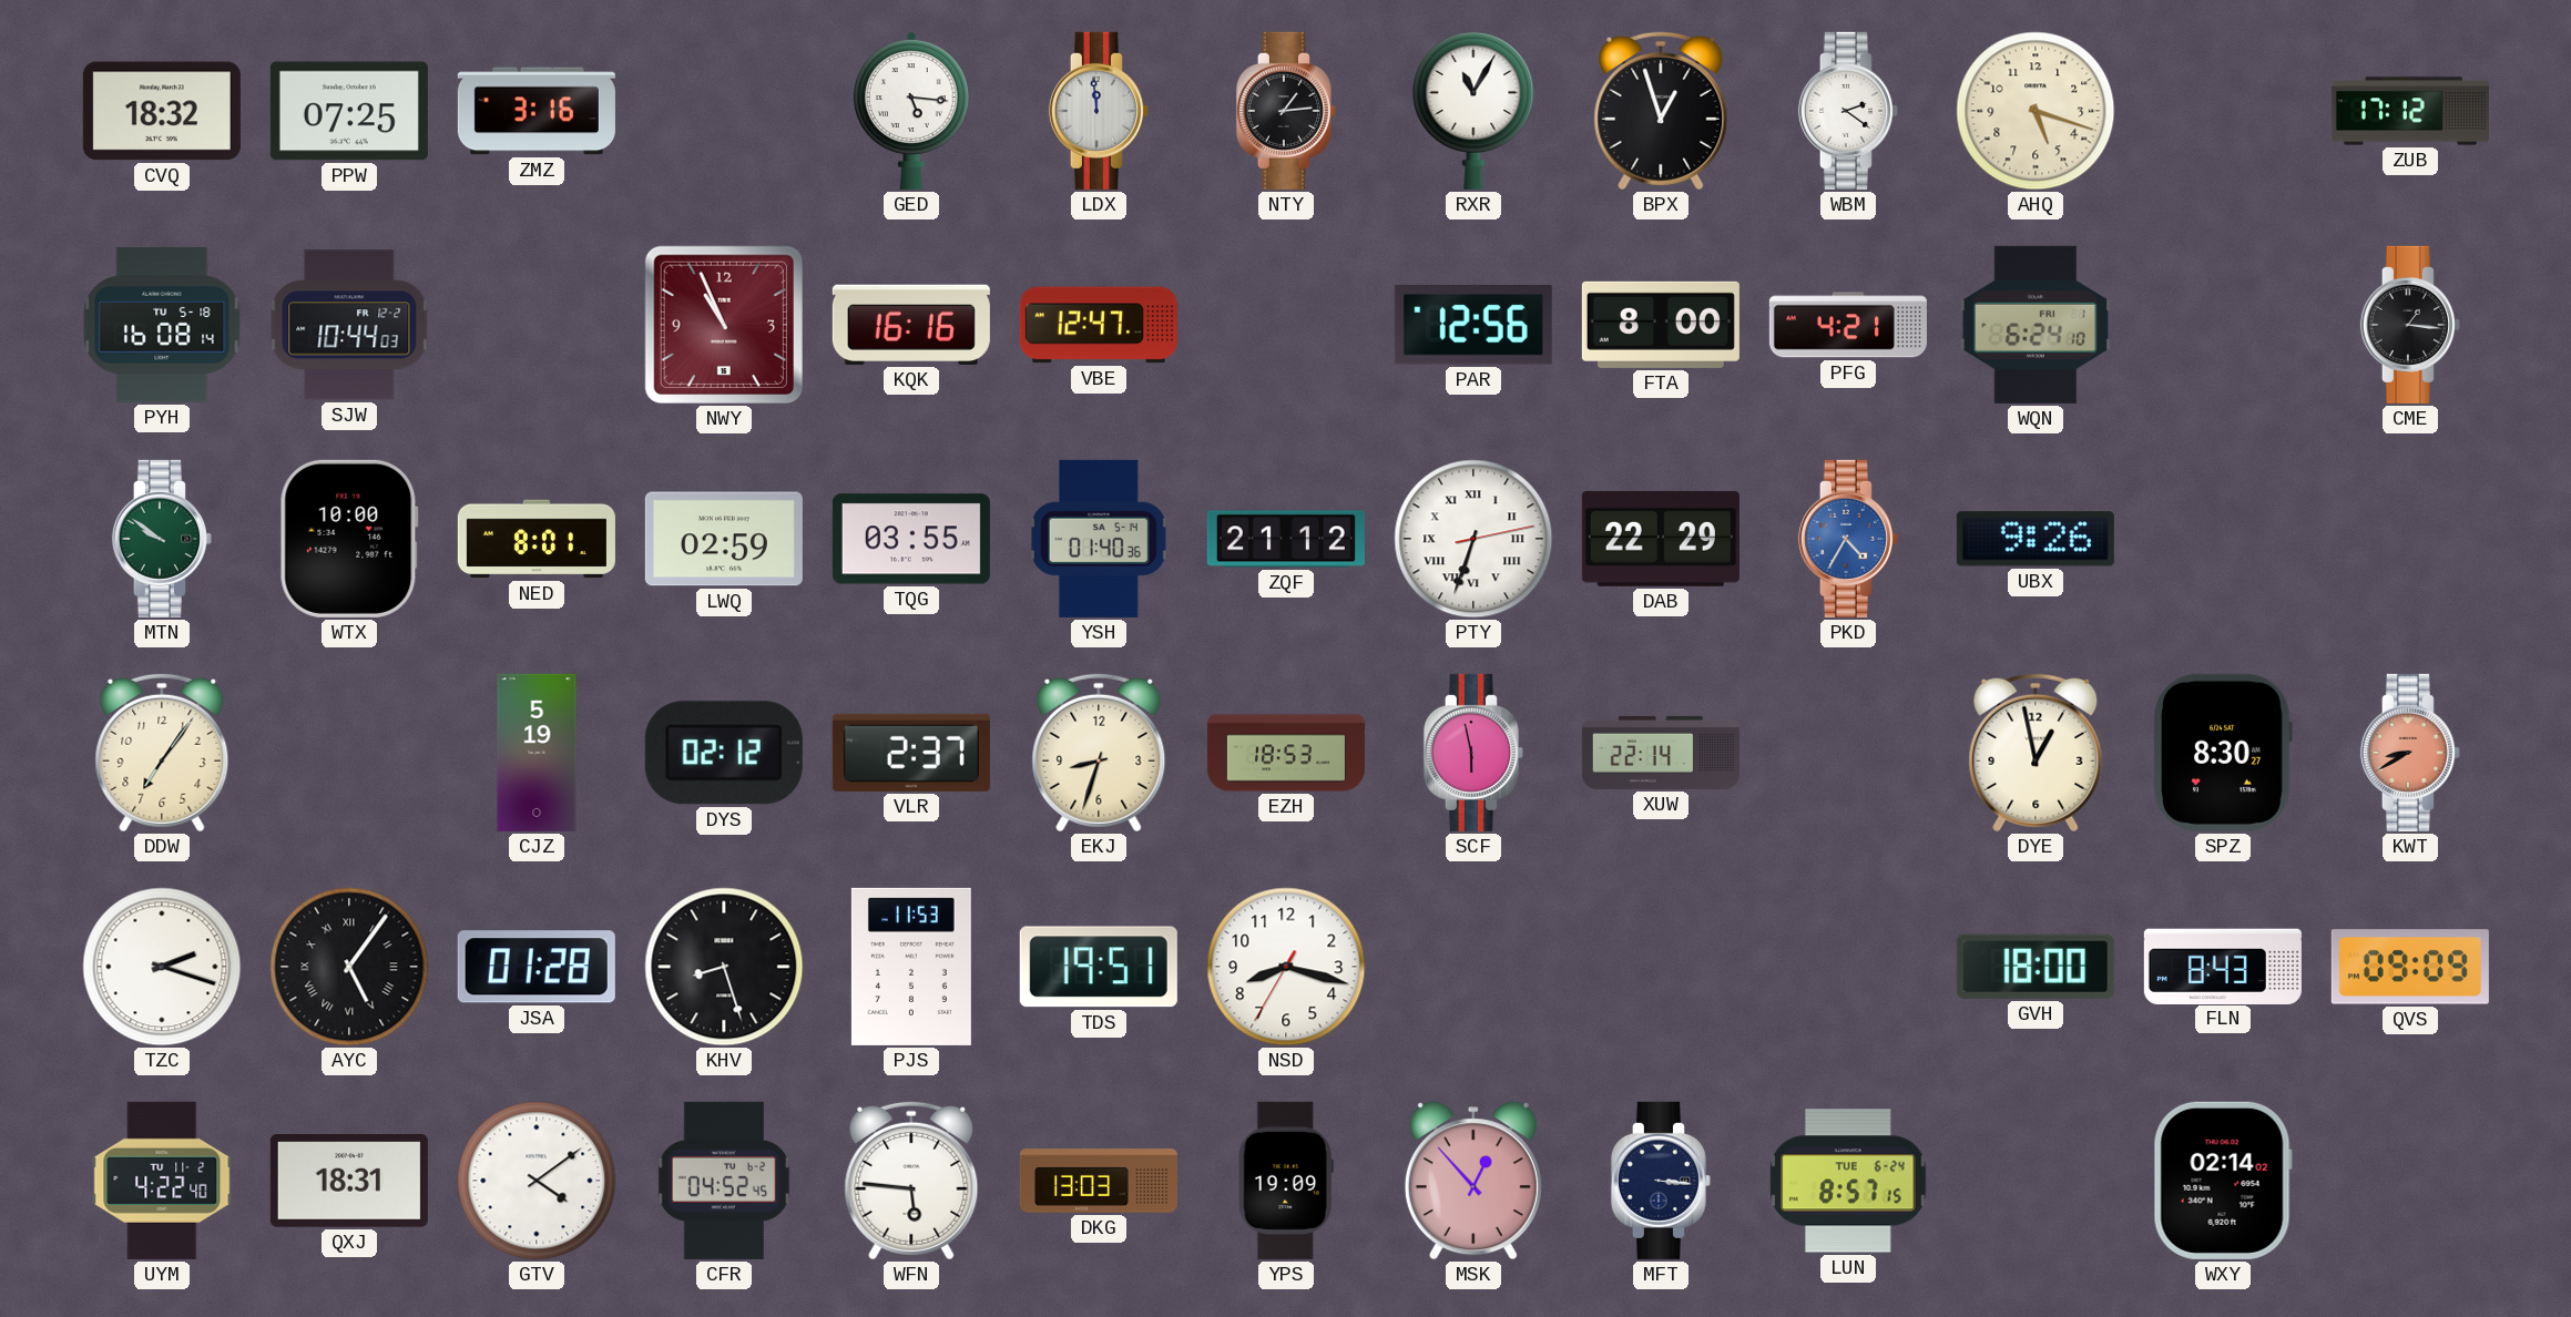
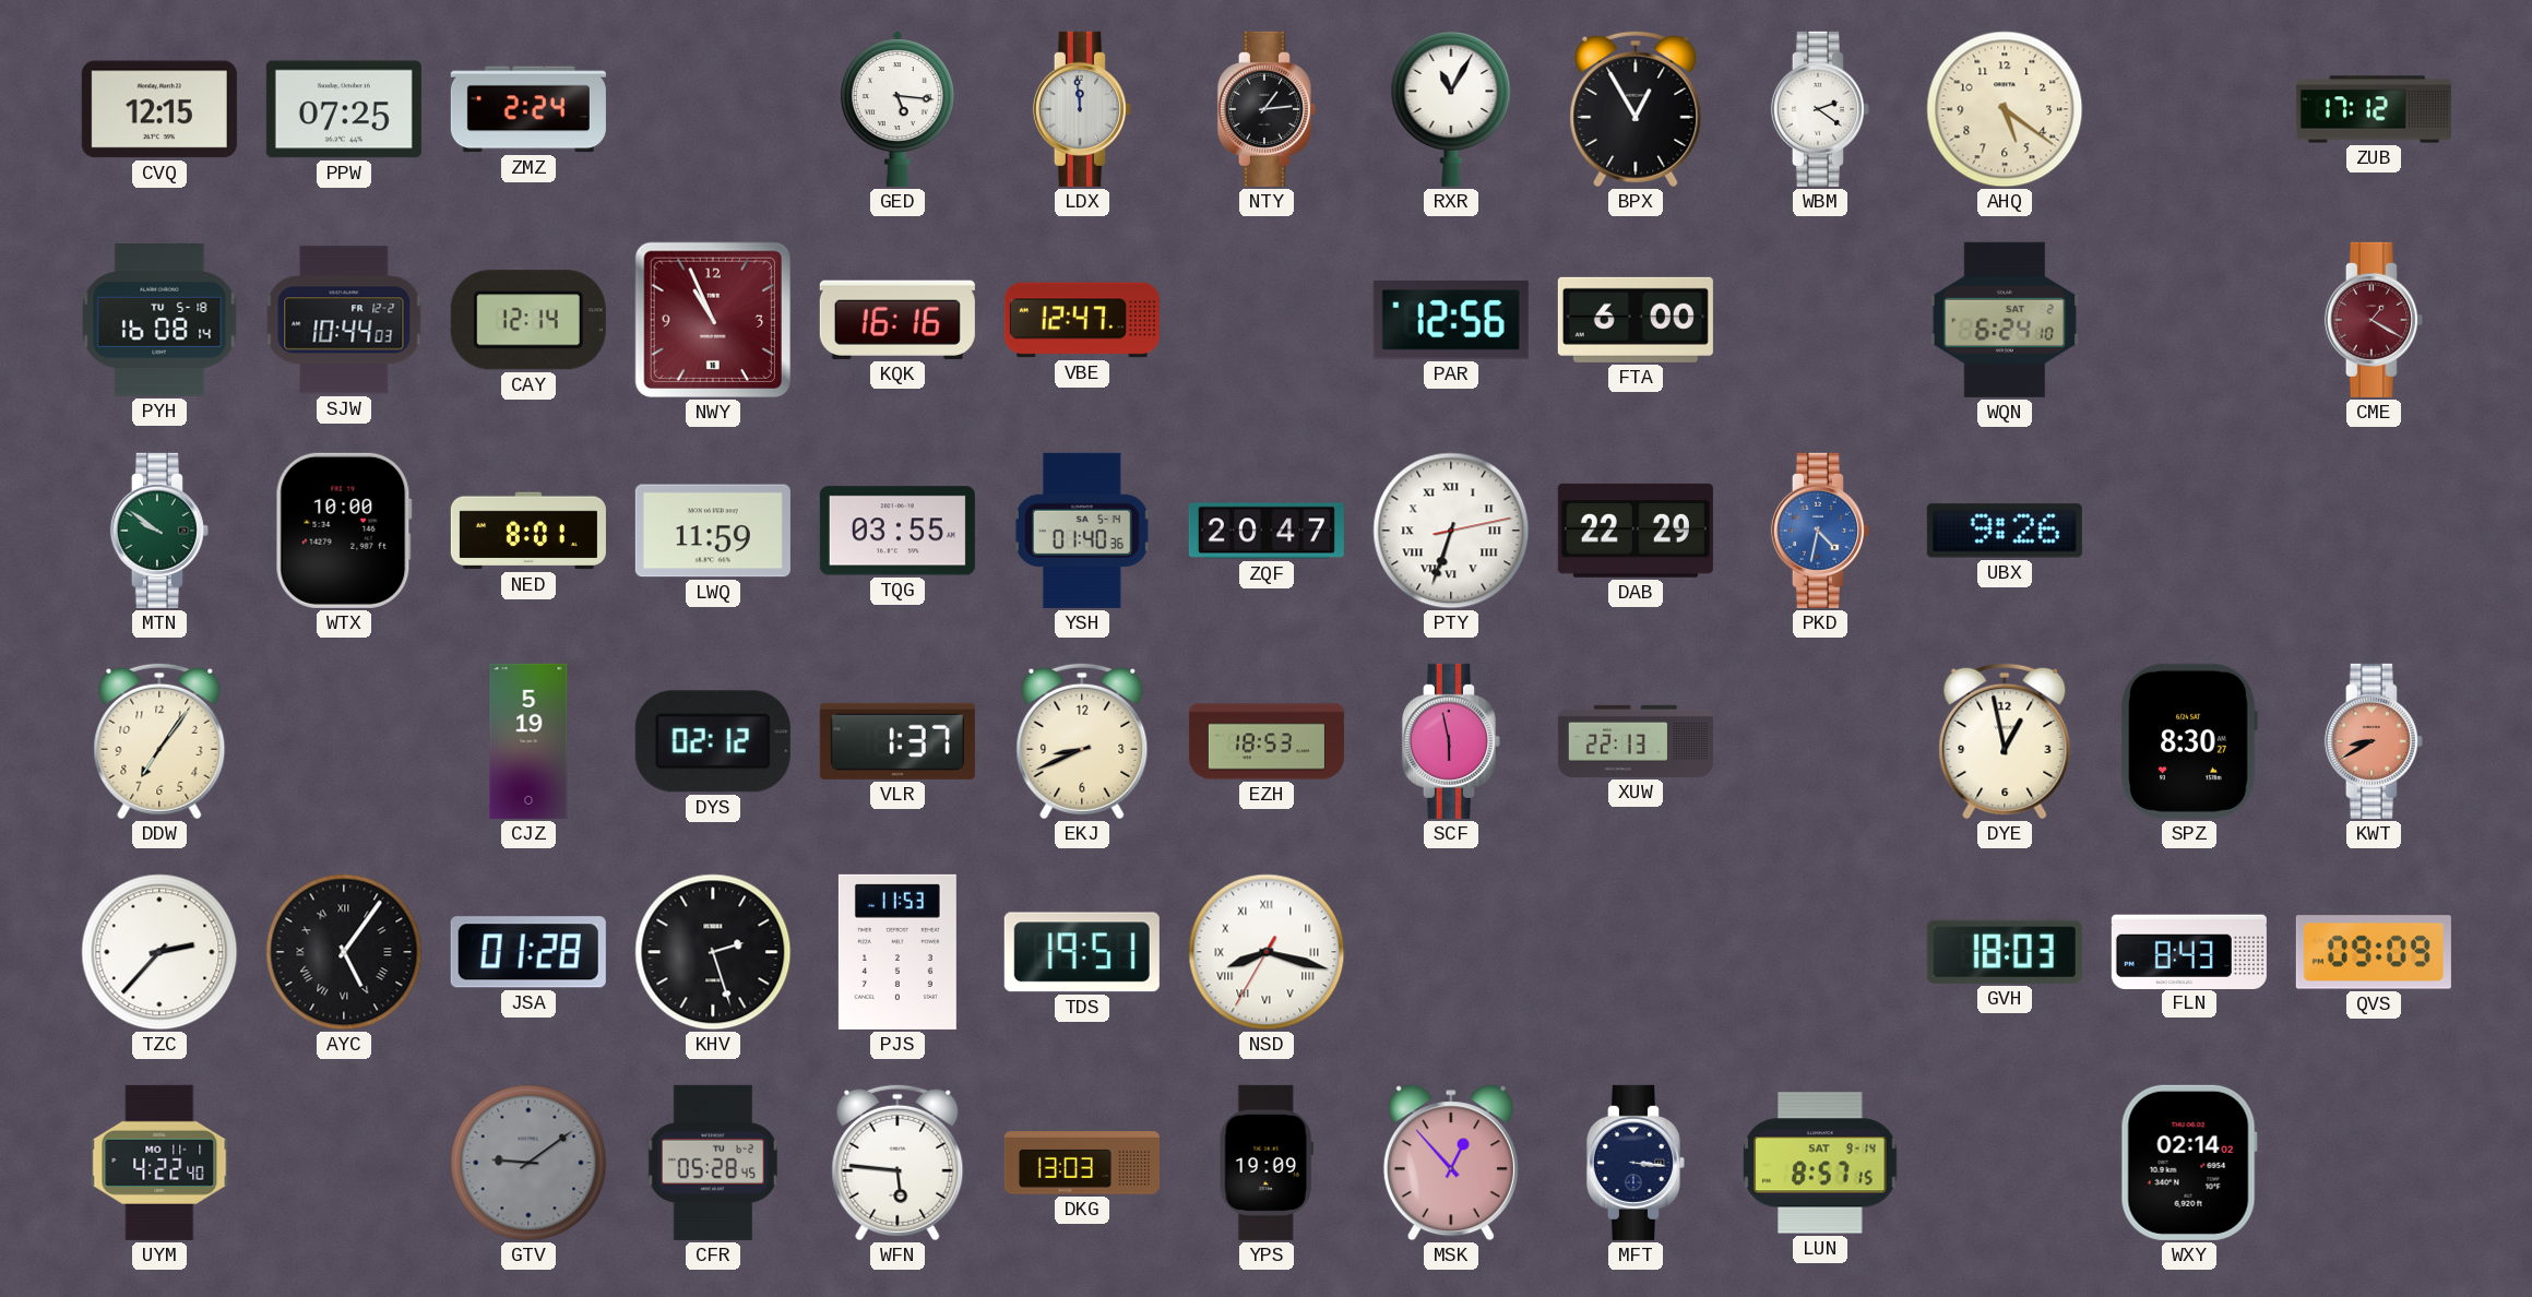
CVQ: 18:32 -> 12:15
ZMZ: 3:16 -> 2:24
BPX: 12:57 -> 12:55
AHQ: 5:18 -> 5:21
CAY: none -> 12:14
FTA: 8:00 -> 6:00
PFG: 4:21 -> none
WQN date: FRI 1 -> SAT 2
CME: 1:16 -> 1:20
CME dial: black -> burgundy
LWQ: 02:59 -> 11:59
ZQF: 21:12 -> 20:47
PKD: 4:35 -> 4:32
VLR: 2:37 -> 1:37
EKJ: 8:33 -> 8:41
XUW: 22:14 -> 22:13
TZC: 2:18 -> 2:37
KHV: 8:27 -> 2:27
NSD numerals: Arabic -> Roman
GVH: 18:00 -> 18:03
UYM date: TU 11-2 -> MO 11-1
QXJ: 18:31 -> none
GTV: 4:09 -> 9:09
GTV dial: white -> grey
CFR: 04:52 -> 05:28
LUN date: TUE 6-24 -> SAT 9-14
